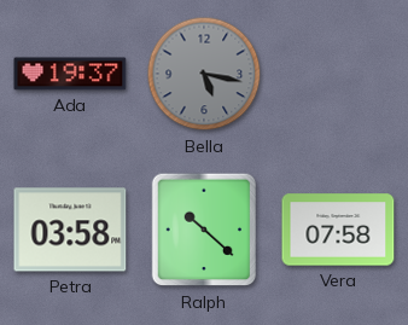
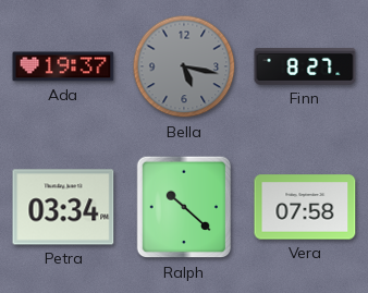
Finn: none -> 8:27
Petra: 03:58 -> 03:34
